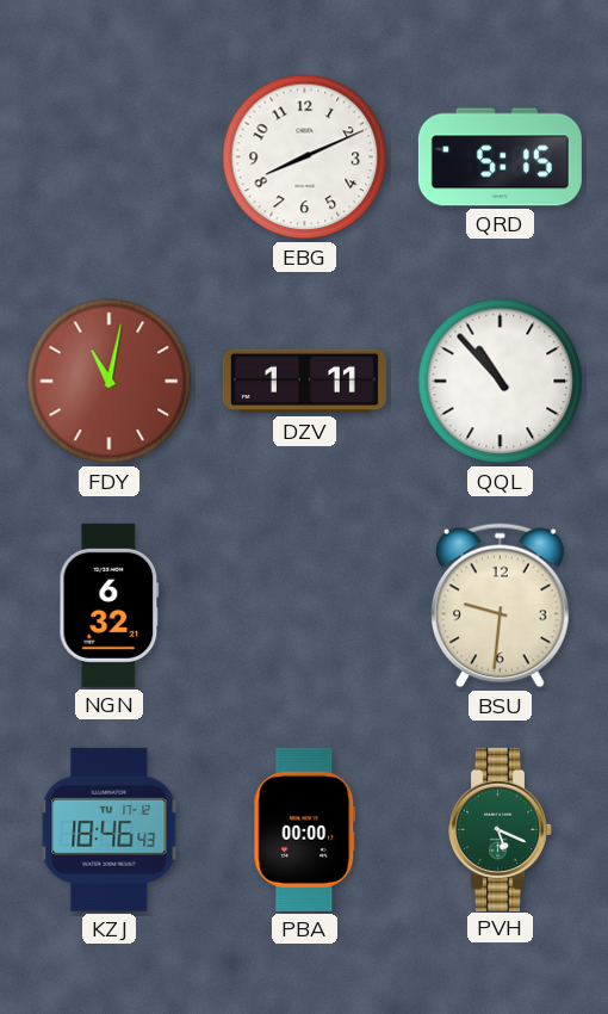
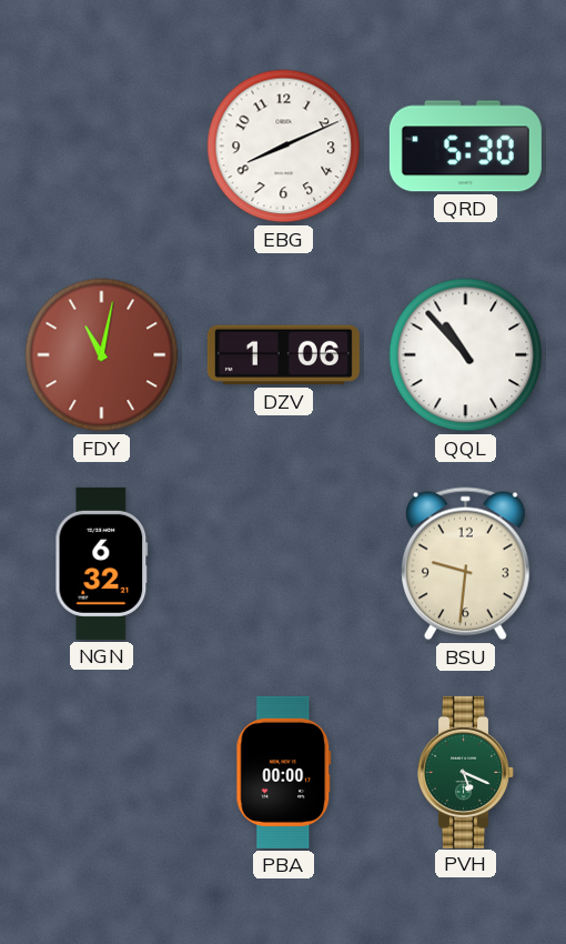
QRD: 5:15 -> 5:30
DZV: 1:11 -> 1:06
KZJ: 18:46 -> none
